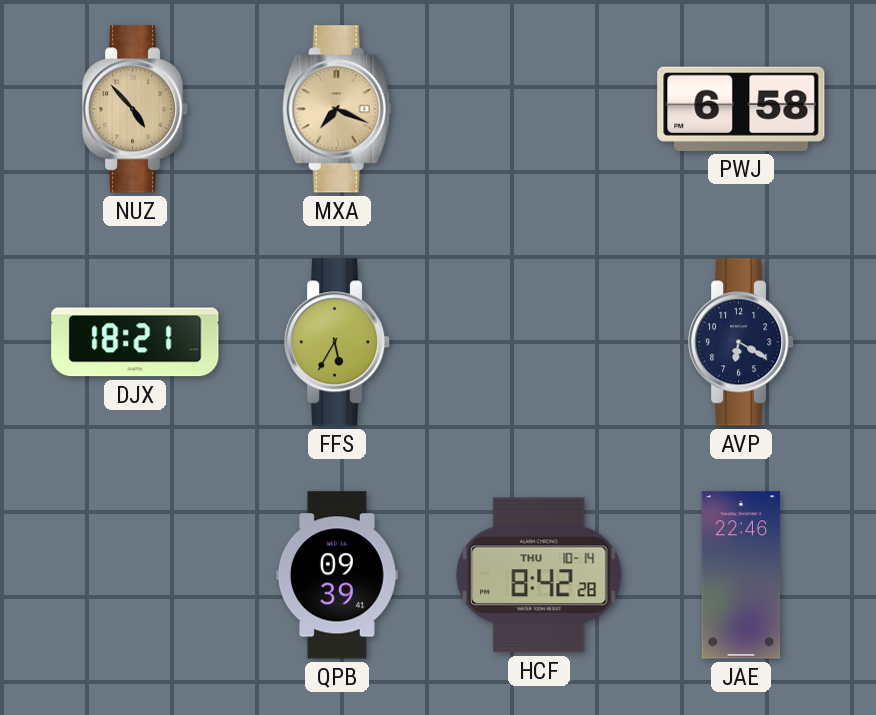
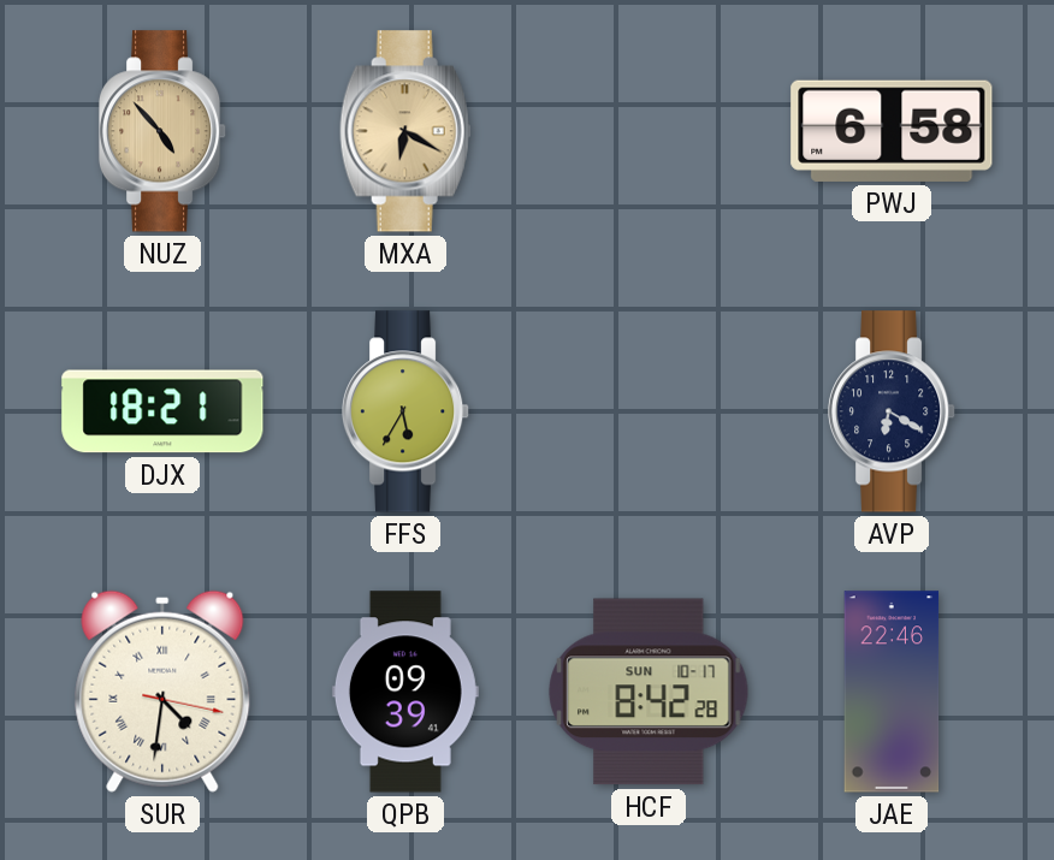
MXA: 7:19 -> 6:20
SUR: none -> 4:31
HCF date: THU 10-14 -> SUN 10-17
